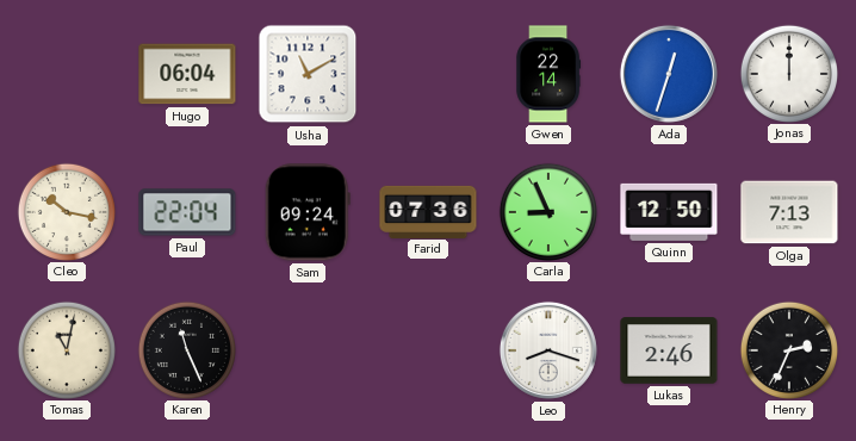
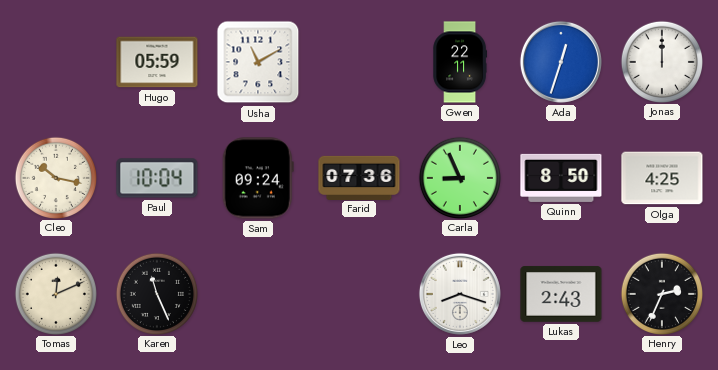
Hugo: 06:04 -> 05:59
Gwen: 22:14 -> 22:11
Paul: 22:04 -> 10:04
Quinn: 12:50 -> 8:50
Olga: 7:13 -> 4:25
Tomas: 11:02 -> 12:11
Lukas: 2:46 -> 2:43
